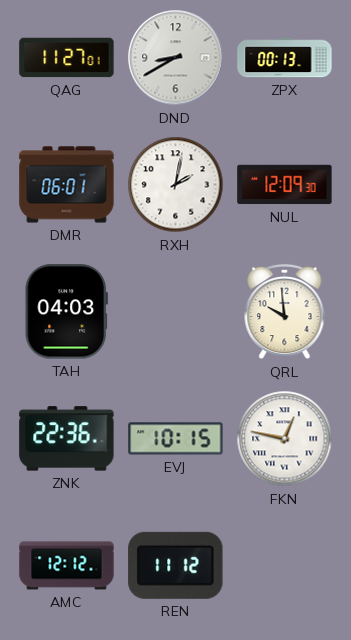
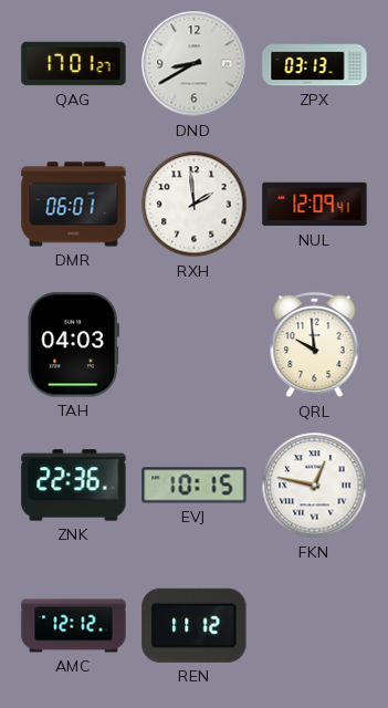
QAG: 11:27 -> 17:01
ZPX: 00:13 -> 03:13
RXH: 2:02 -> 1:59
NUL: 12:09:30 -> 12:09:41
